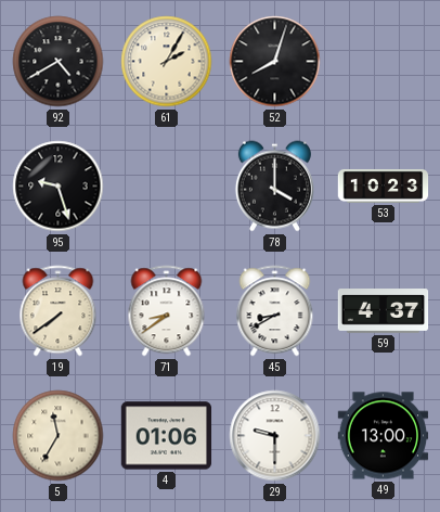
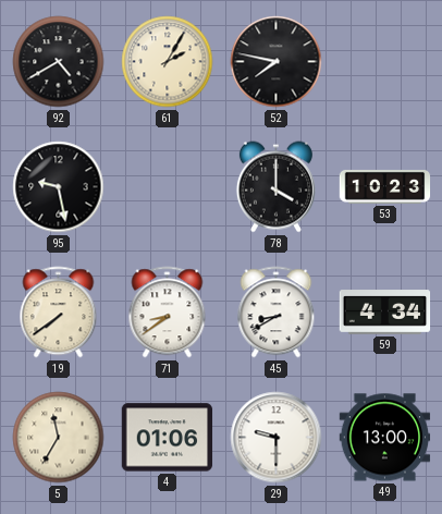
52: 8:03 -> 7:47
95: 9:27 -> 9:28
59: 4:37 -> 4:34
